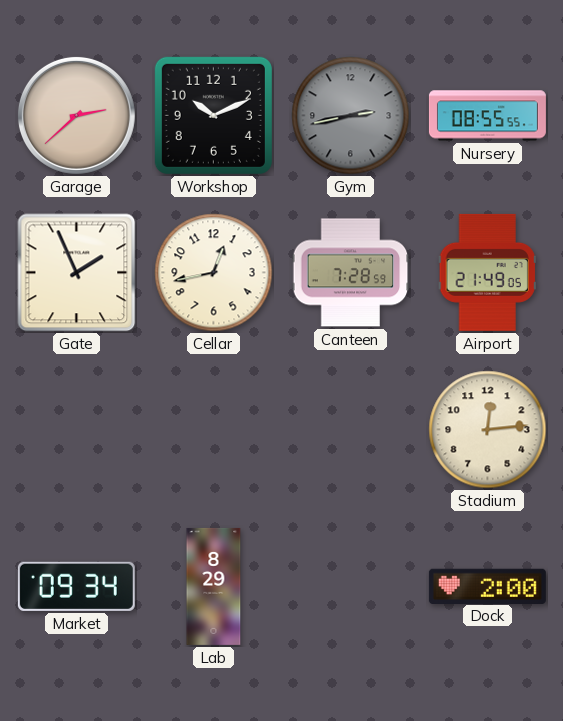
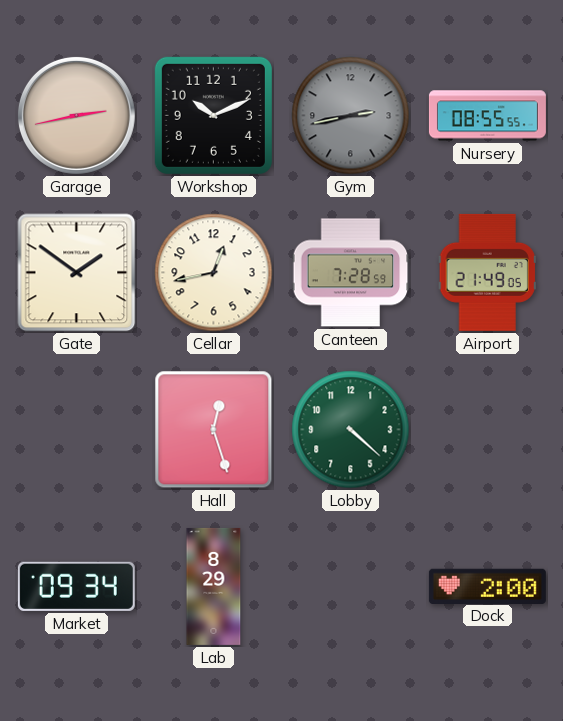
Garage: 2:38 -> 2:43
Gate: 1:56 -> 1:51
Hall: none -> 12:27
Lobby: none -> 4:22
Stadium: 12:14 -> none
